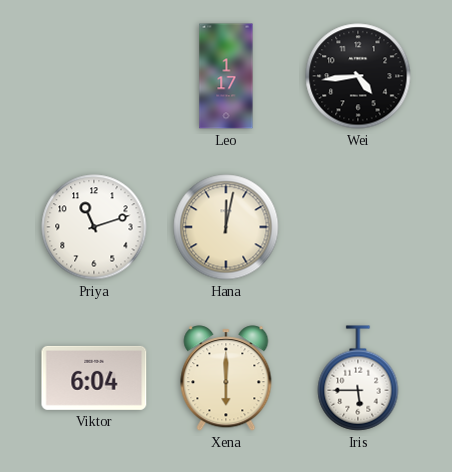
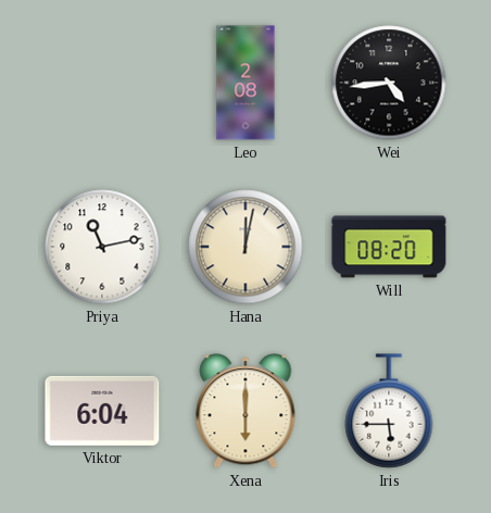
Leo: 1:17 -> 2:08
Priya: 11:12 -> 11:13
Will: none -> 08:20
